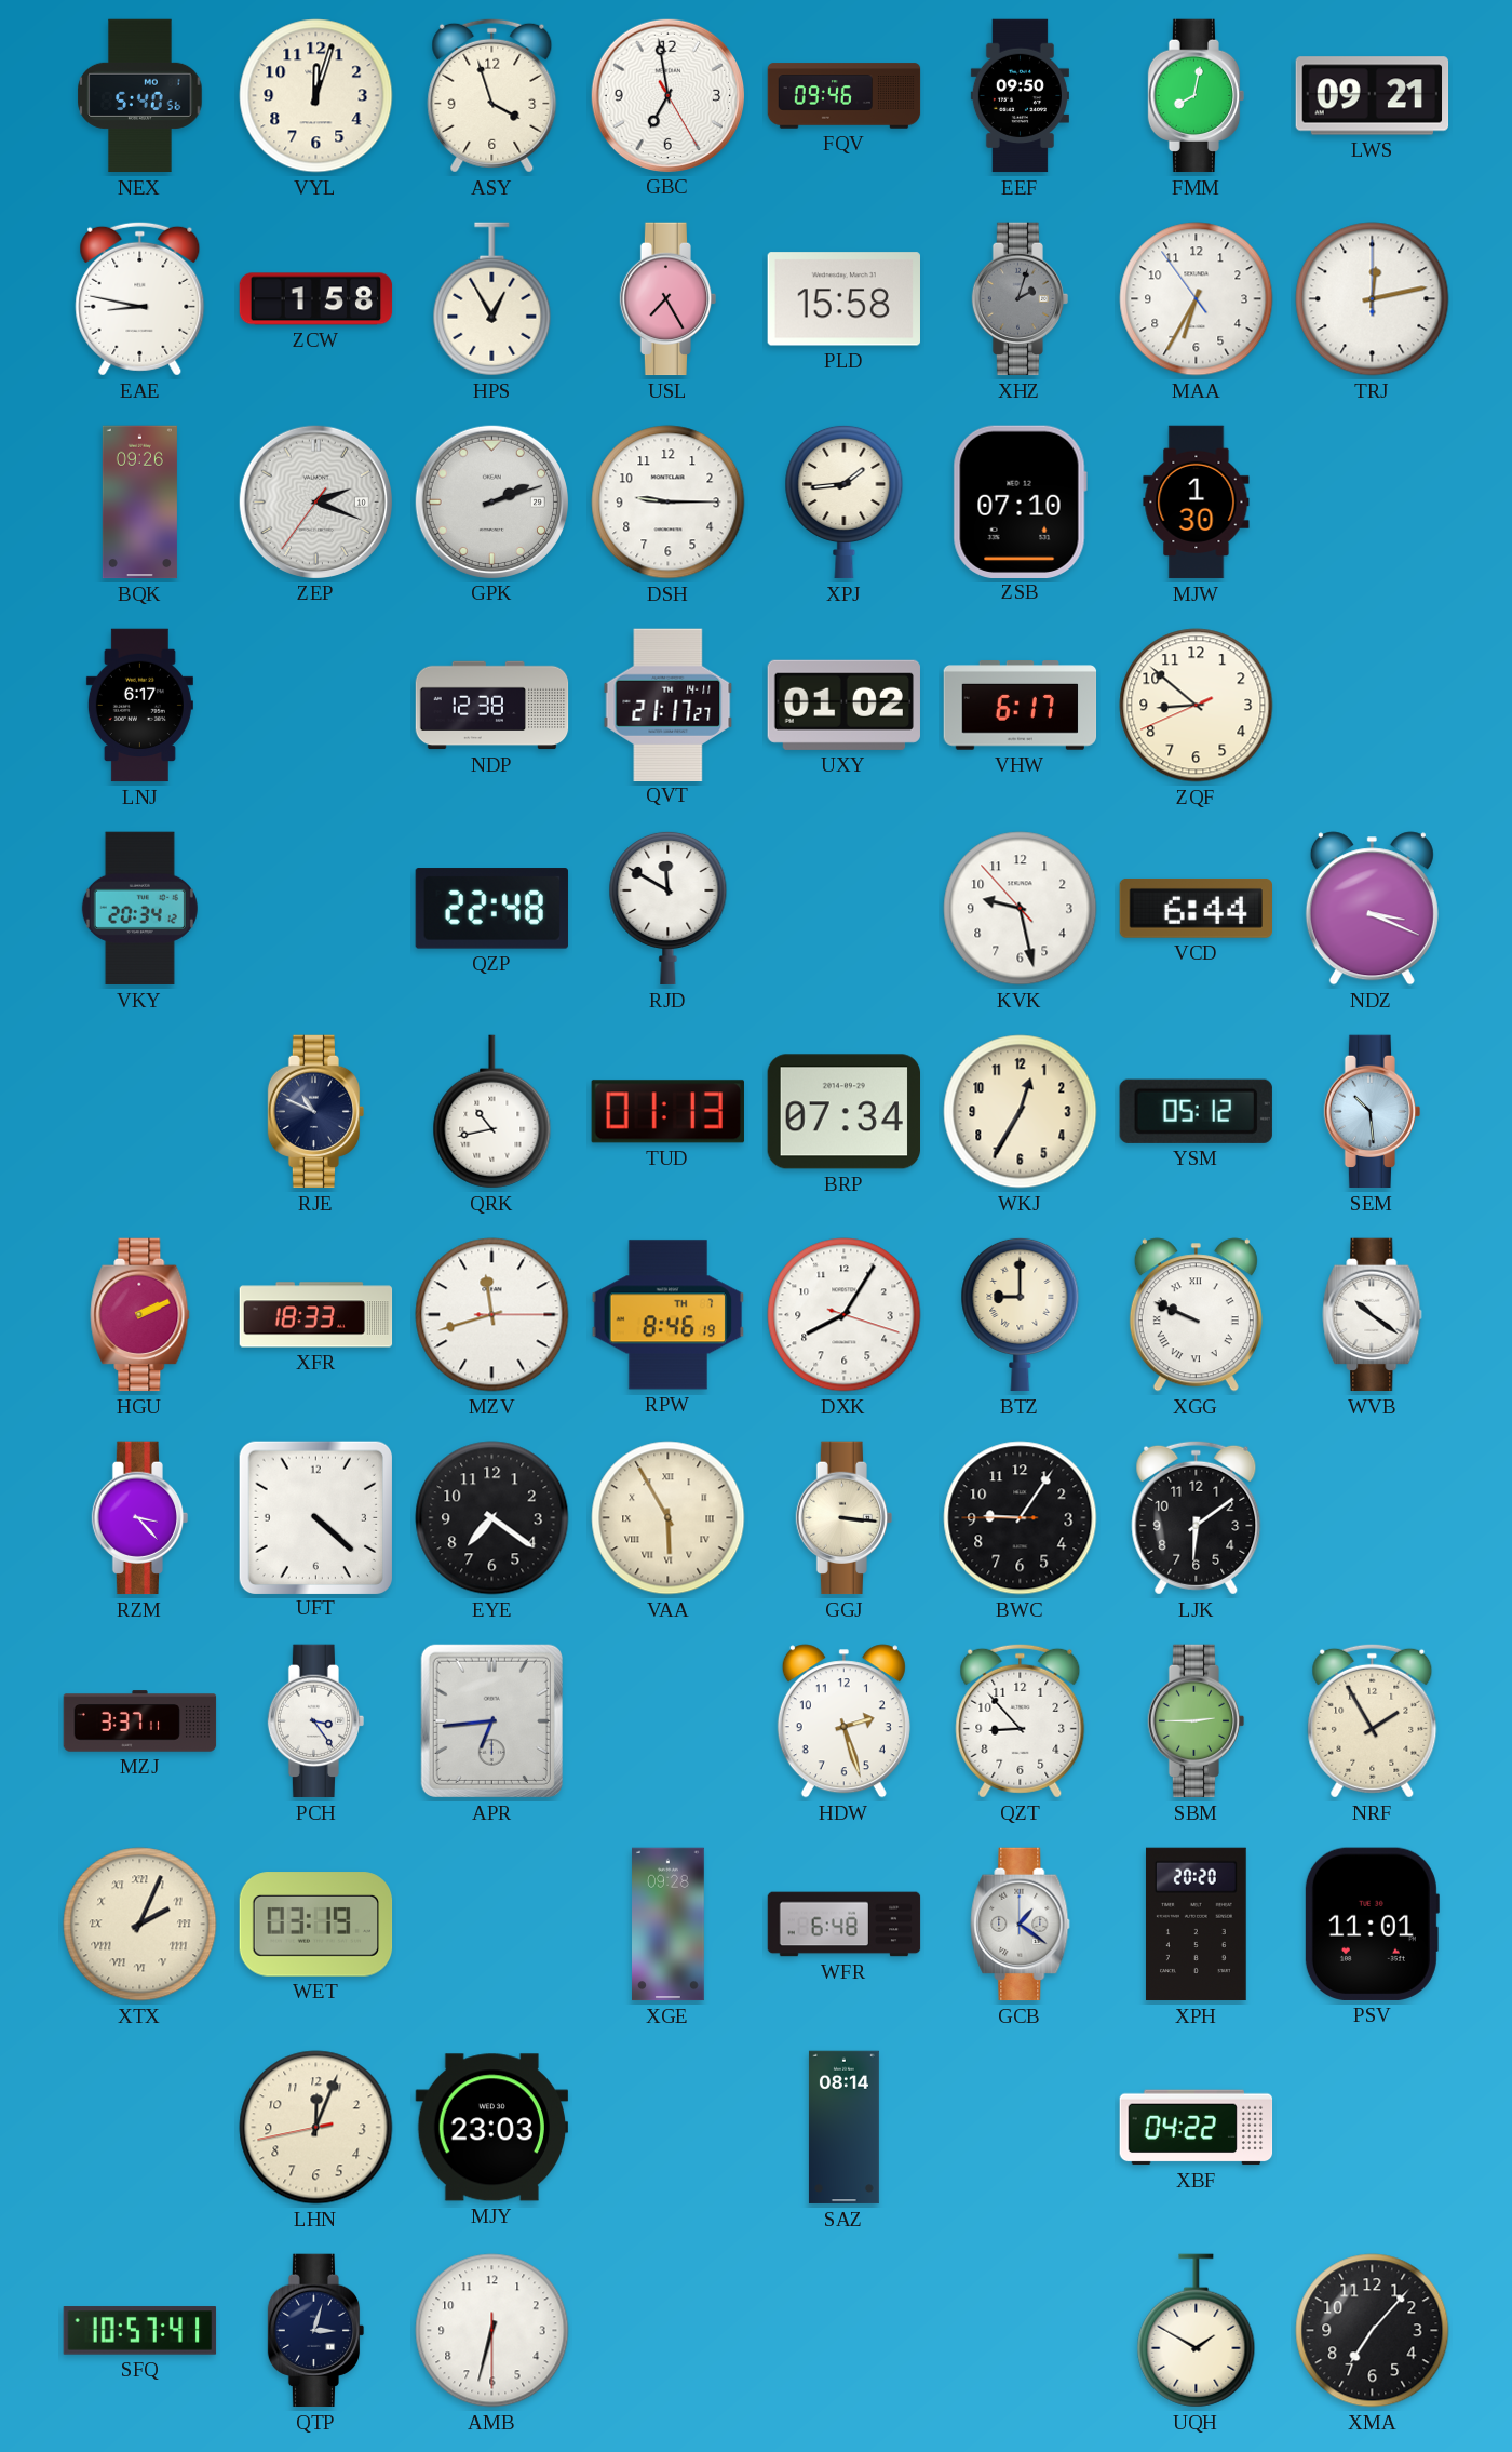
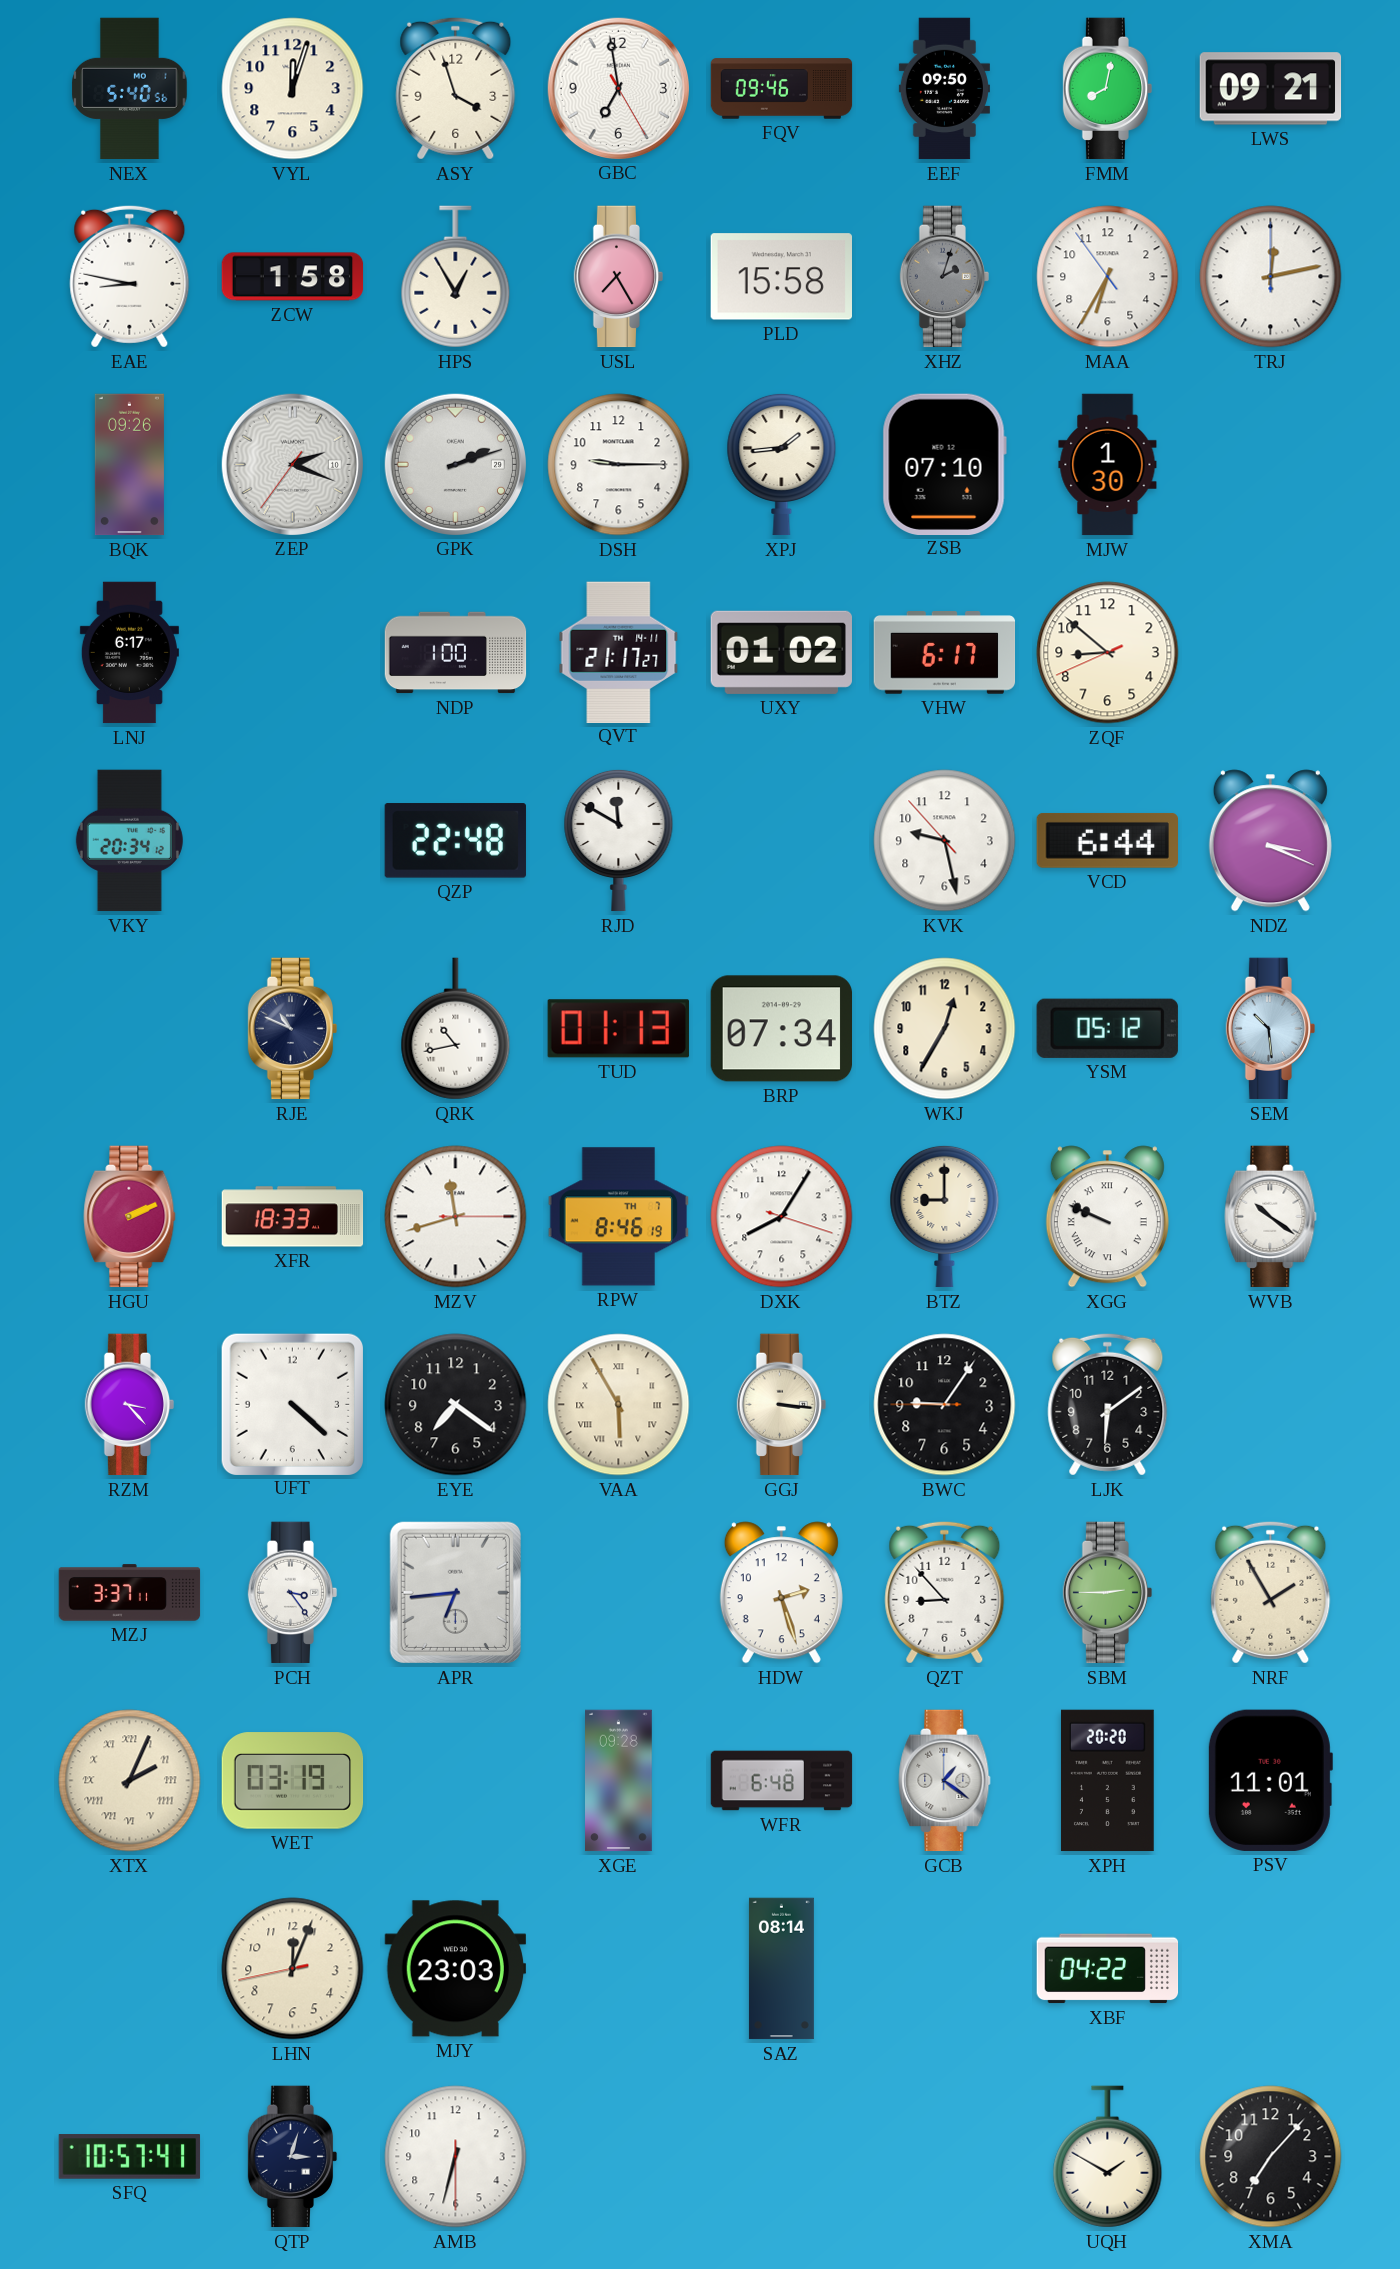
NDP: 12:38 -> 1:00
